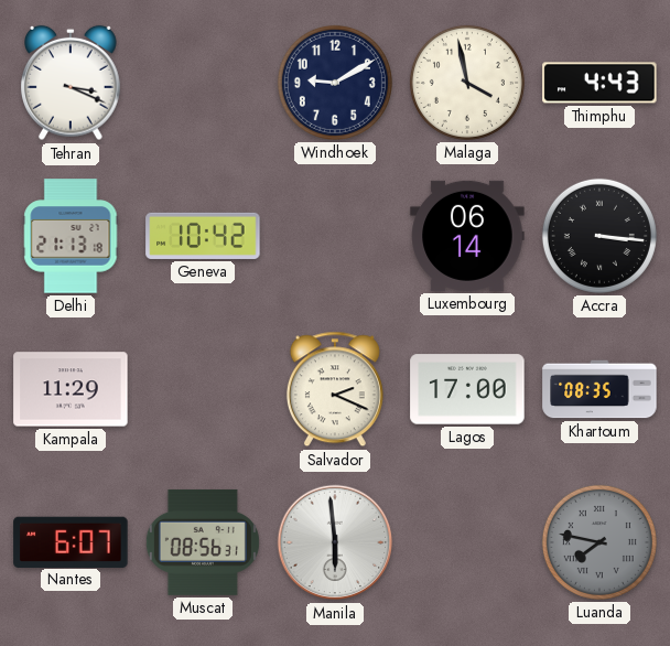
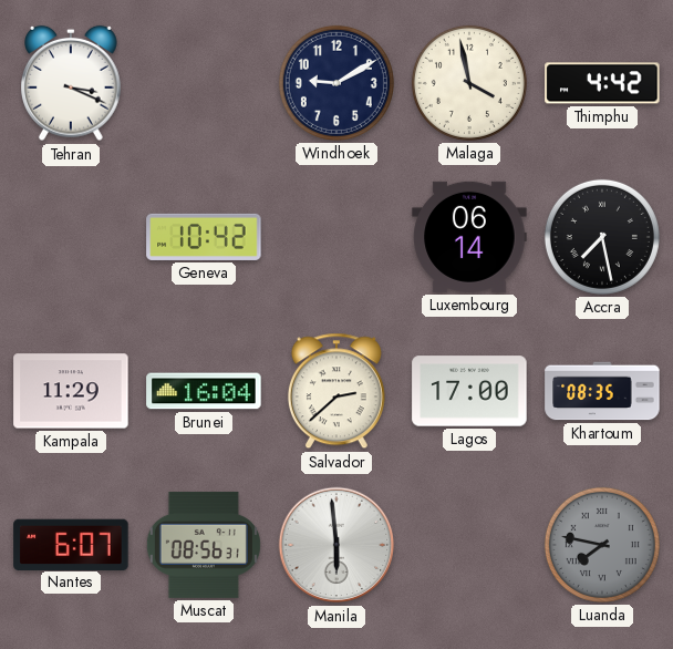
Thimphu: 4:43 -> 4:42
Delhi: 21:13 -> none
Accra: 3:16 -> 7:28
Brunei: none -> 16:04
Salvador: 2:19 -> 2:38
